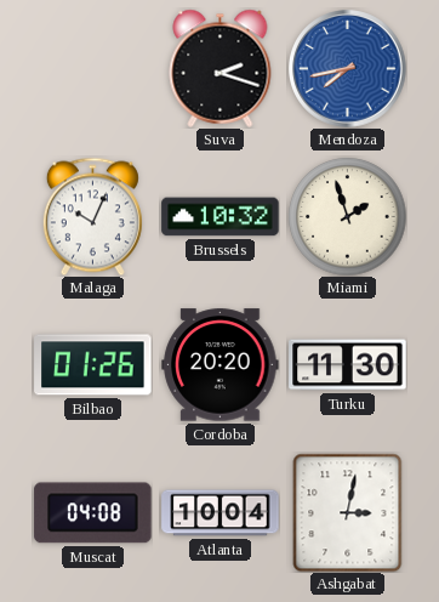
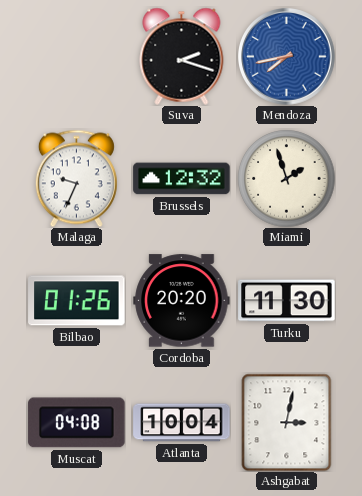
Malaga: 10:04 -> 9:34
Brussels: 10:32 -> 12:32
